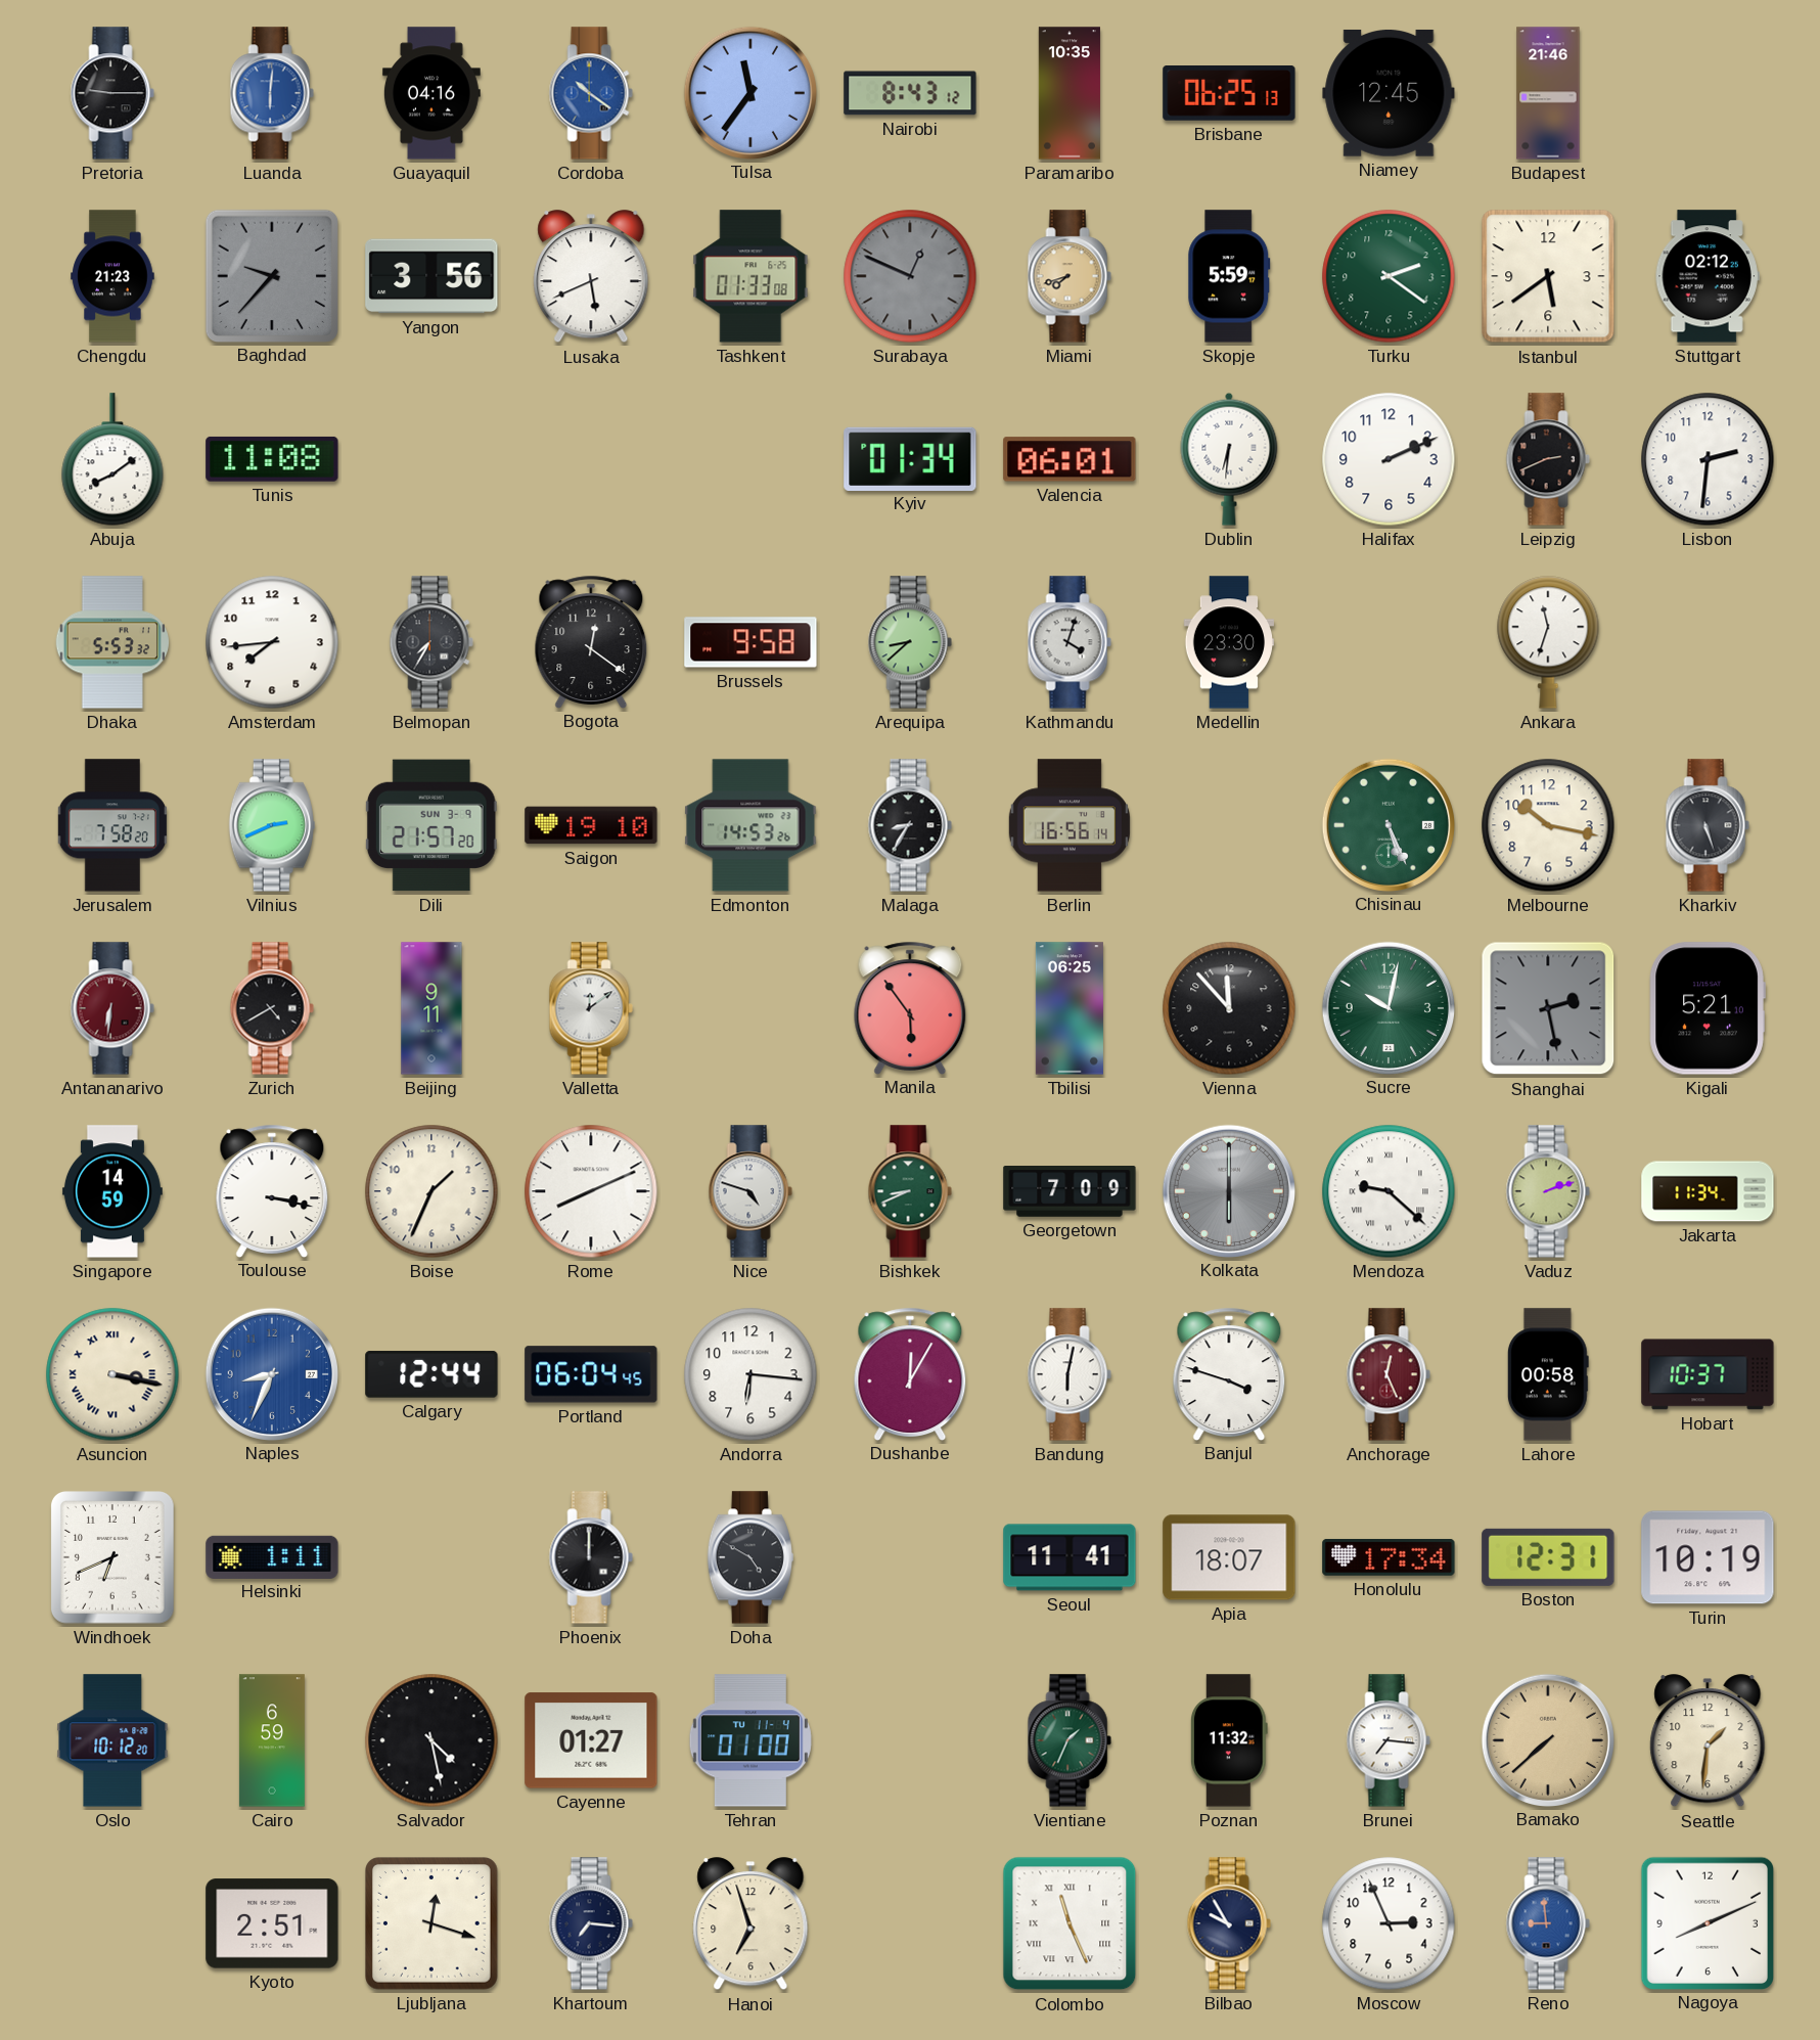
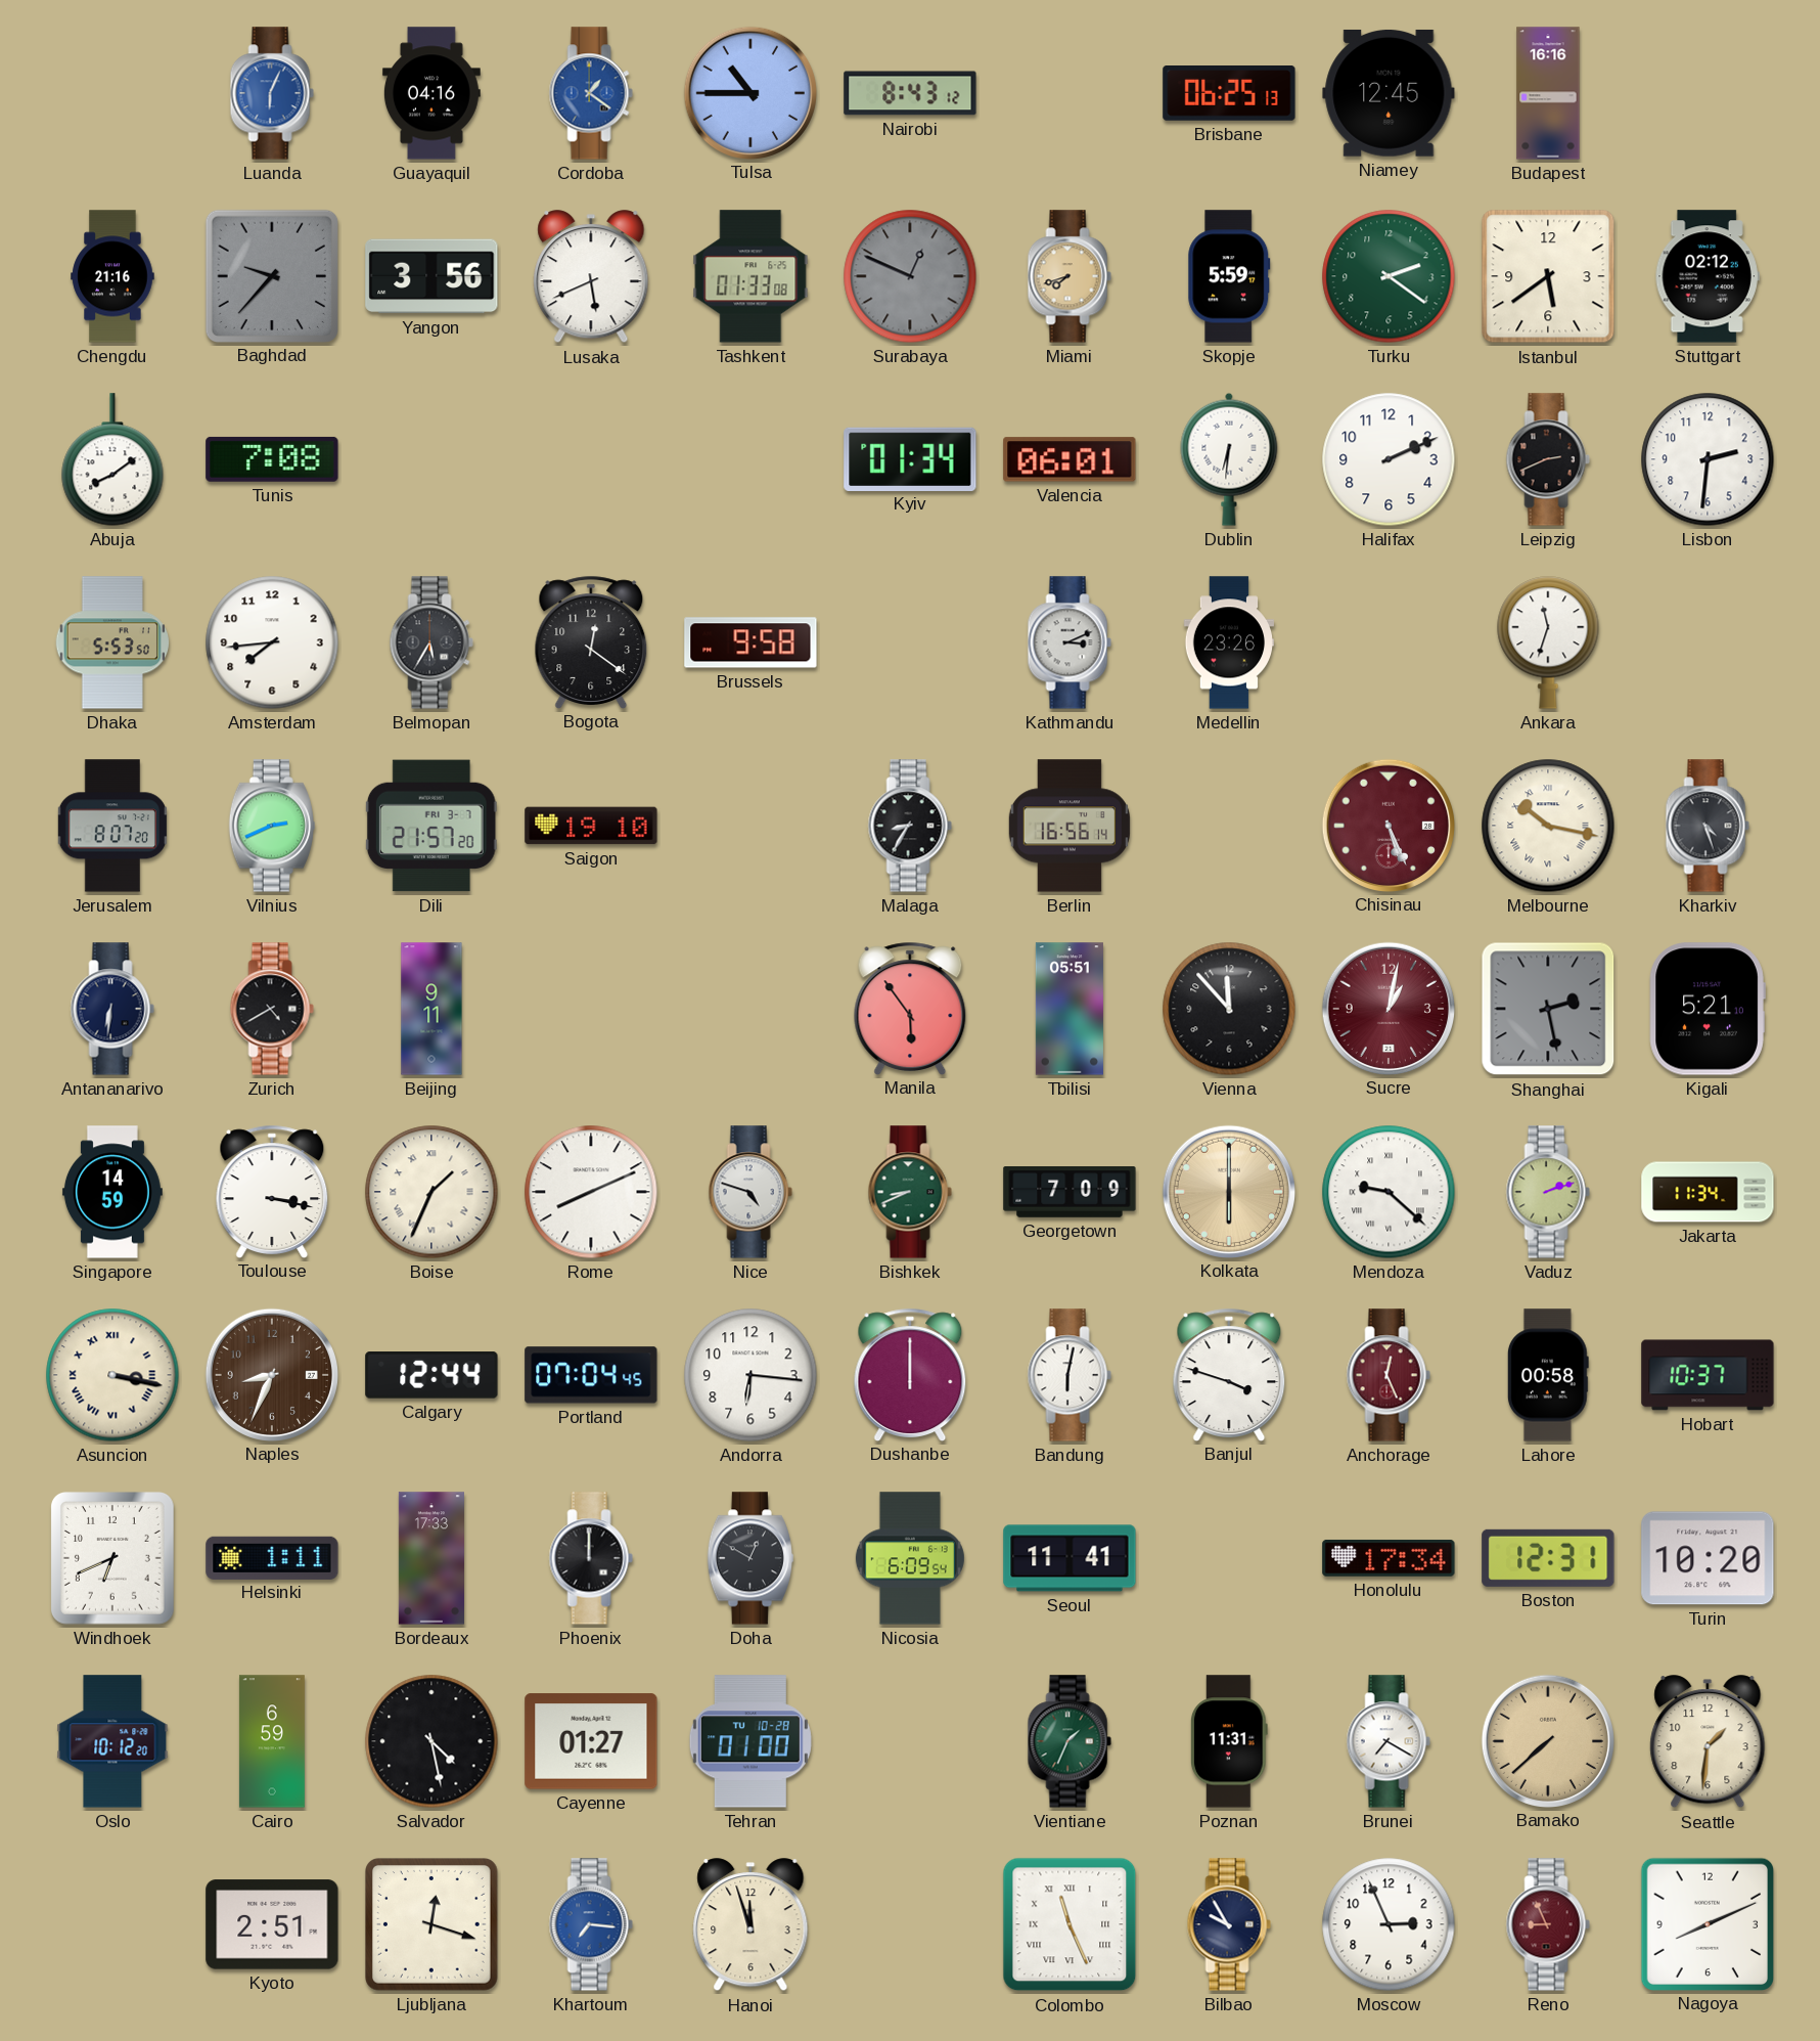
Pretoria: 9:15 -> none
Luanda: 6:01 -> 6:04
Cordoba: 10:21 -> 1:21
Tulsa: 11:36 -> 10:45
Paramaribo: 10:35 -> none
Budapest: 21:46 -> 16:16
Chengdu: 21:23 -> 21:16
Tunis: 11:08 -> 7:08
Dhaka: 5:53:32 -> 5:53:50
Belmopan: 7:35 -> 5:35
Arequipa: 8:38 -> none
Kathmandu: 4:03 -> 3:11
Medellin: 23:30 -> 23:26
Jerusalem: 7:58 -> 8:07
Dili date: SUN 3-9 -> FRI 3-7
Edmonton: 14:53 -> none
Chisinau dial: green -> burgundy
Melbourne numerals: Arabic -> Roman
Kharkiv: 5:27 -> 4:27
Antananarivo dial: burgundy -> navy
Valletta: 12:09 -> none
Tbilisi: 06:25 -> 05:51
Sucre: 10:02 -> 1:02
Sucre dial: green -> burgundy
Boise numerals: Arabic -> Roman
Kolkata dial: grey -> champagne
Naples dial: blue -> brown
Portland: 06:04 -> 07:04
Dushanbe: 12:05 -> 12:00
Bordeaux: none -> 17:33
Doha: 4:50 -> 12:50
Nicosia: none -> 6:09
Apia: 18:07 -> none
Turin: 10:19 -> 10:20
Tehran date: TU 11-4 -> TU 10-28
Poznan: 11:32 -> 11:31
Brunei: 7:16 -> 7:20
Khartoum dial: navy -> blue
Hanoi: 6:57 -> 11:57
Reno: 8:59 -> 8:56
Reno dial: blue -> burgundy
